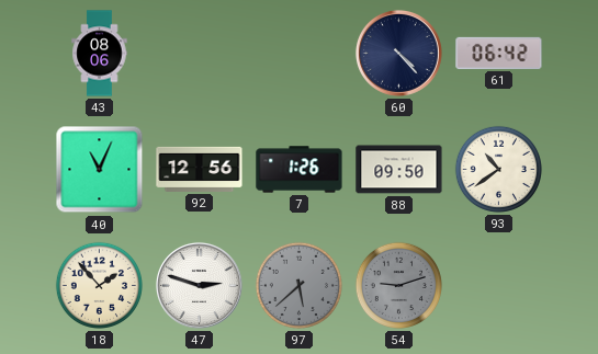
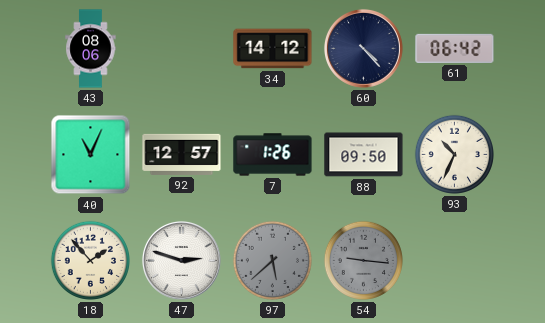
34: none -> 14:12
92: 12:56 -> 12:57
93: 10:39 -> 10:34
54: 9:12 -> 9:16
